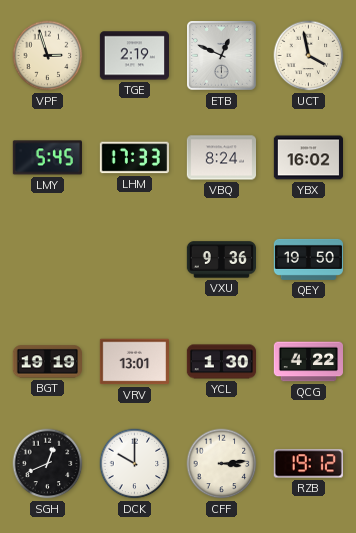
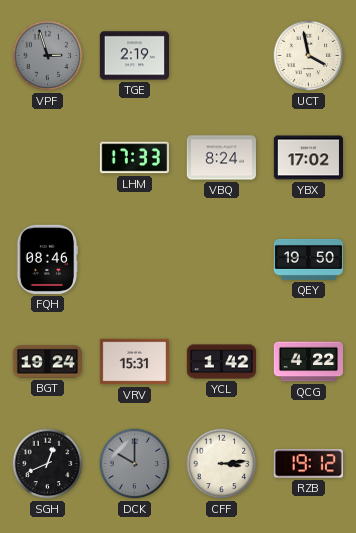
VPF dial: cream -> grey
ETB: 12:49 -> none
LMY: 5:45 -> none
YBX: 16:02 -> 17:02
FQH: none -> 08:46
VXU: 9:36 -> none
BGT: 19:19 -> 19:24
VRV: 13:01 -> 15:31
YCL: 1:30 -> 1:42
DCK dial: white -> grey
